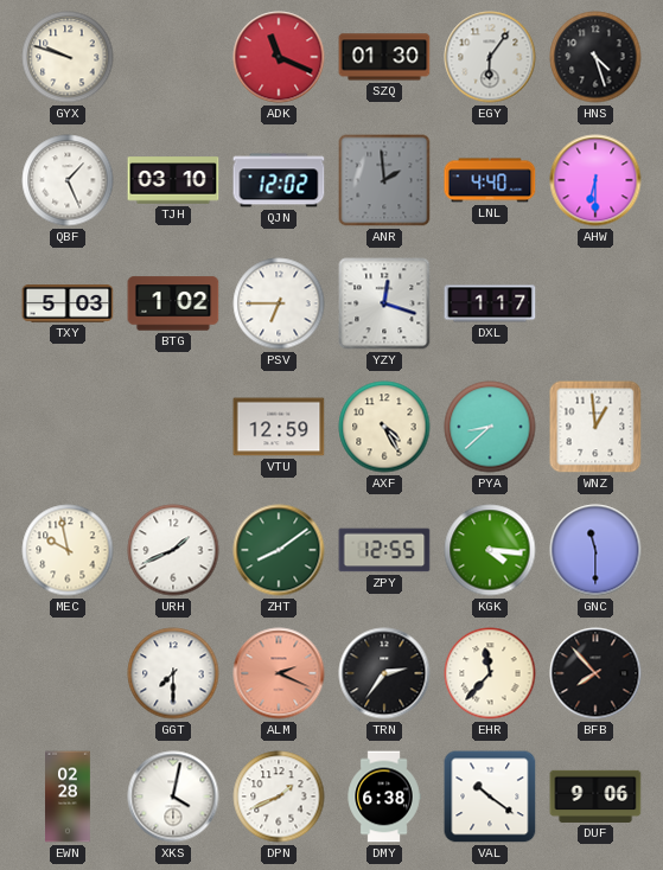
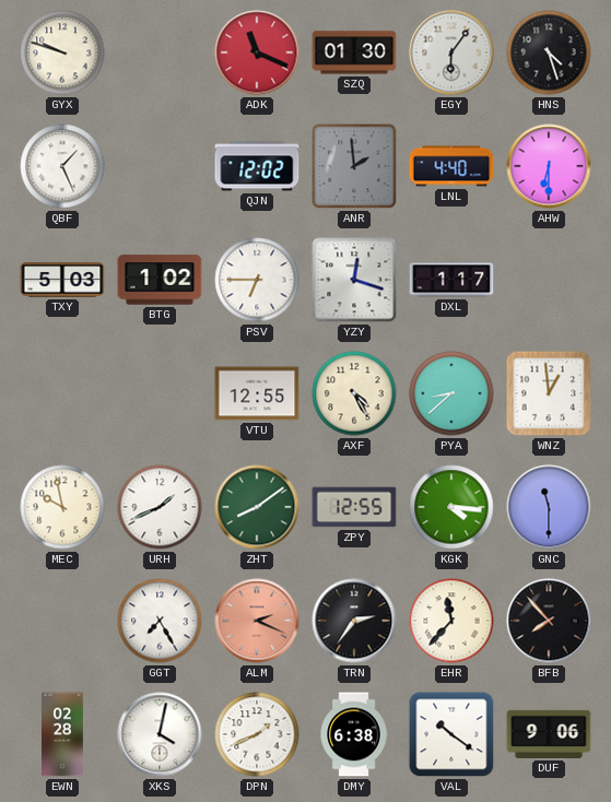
TJH: 03:10 -> none
VTU: 12:59 -> 12:55
GGT: 7:30 -> 7:25
